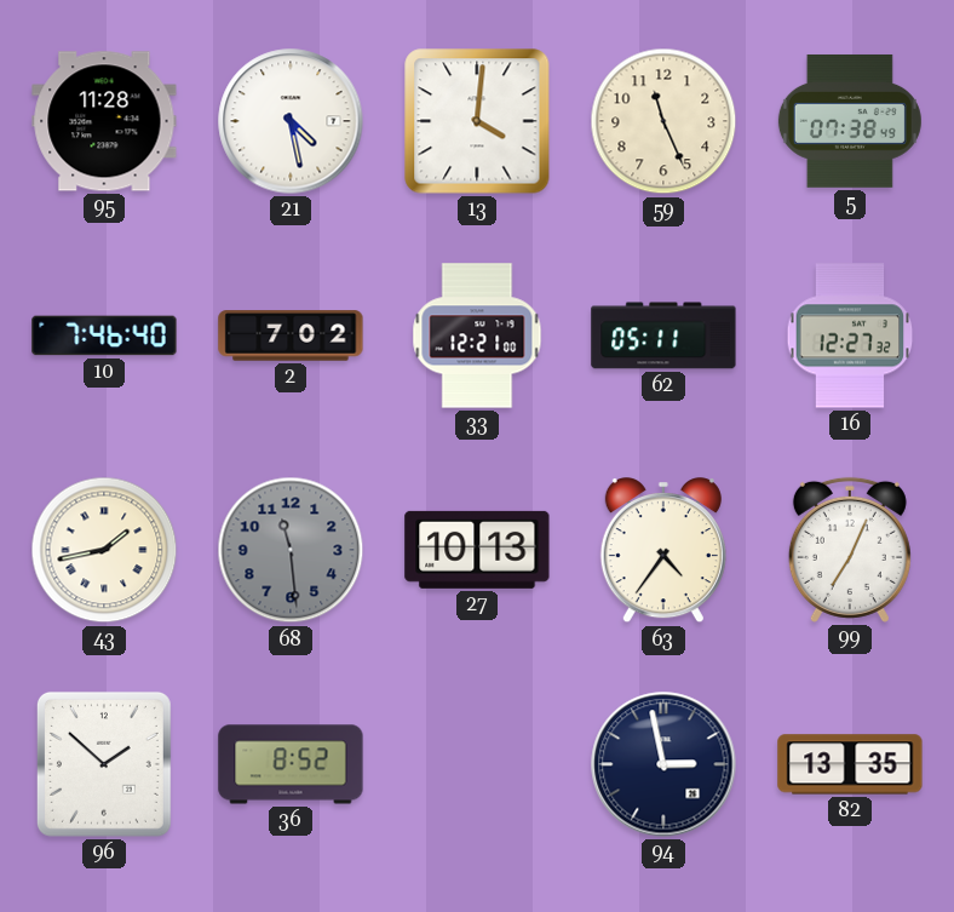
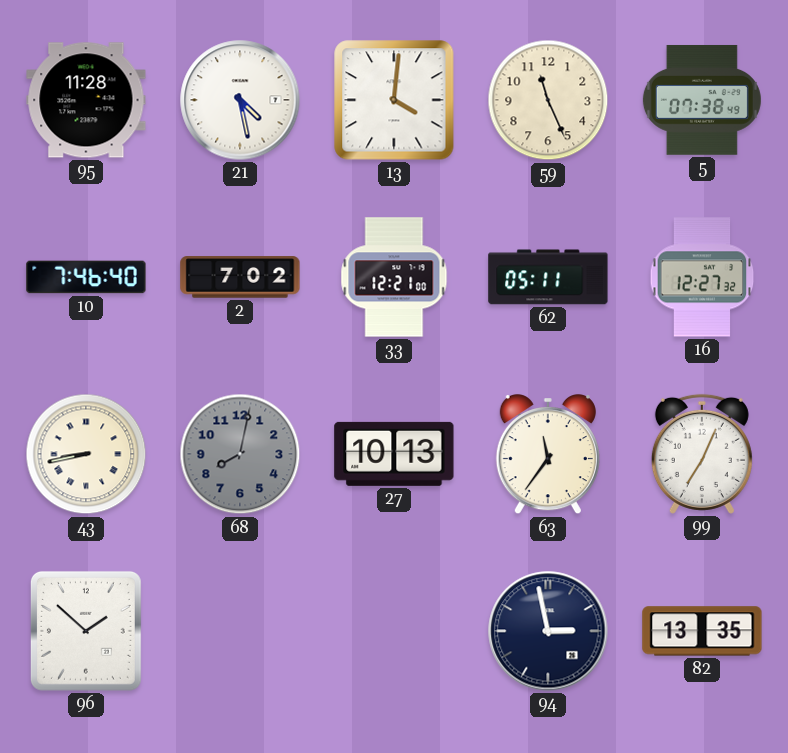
43: 1:43 -> 8:43
68: 11:29 -> 8:02
63: 4:36 -> 11:36
36: 8:52 -> none
